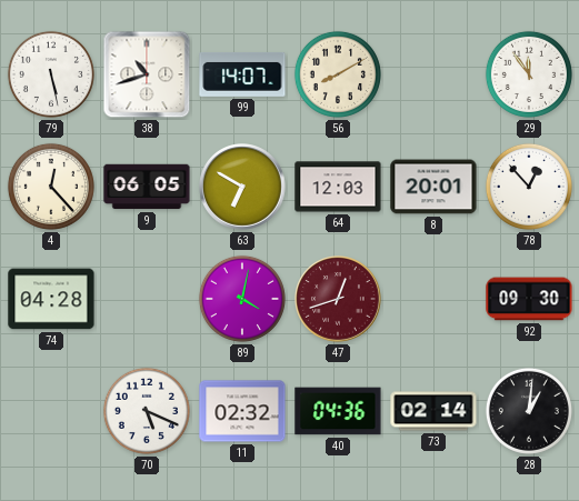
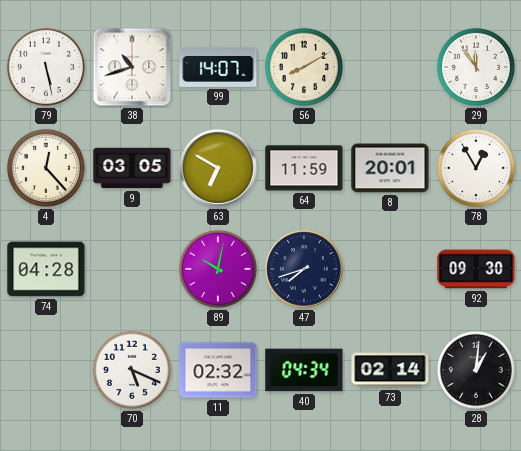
9: 06:05 -> 03:05
64: 12:03 -> 11:59
78: 12:53 -> 12:55
89: 4:02 -> 10:02
47: 12:42 -> 7:42
47 dial: burgundy -> navy
40: 04:36 -> 04:34
